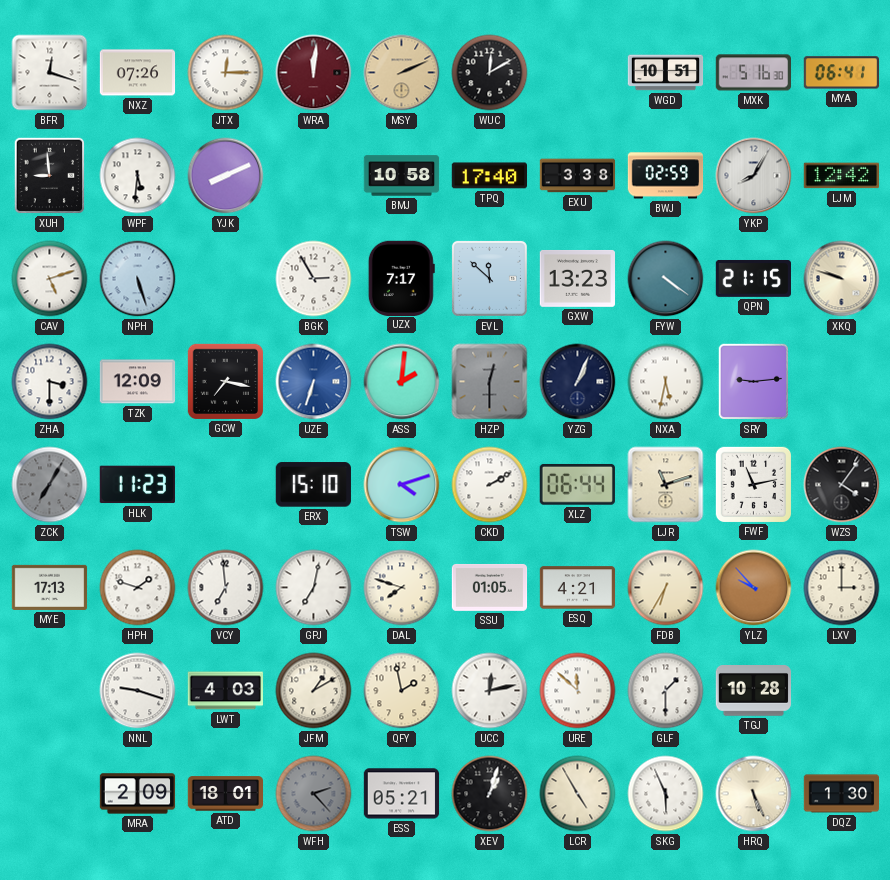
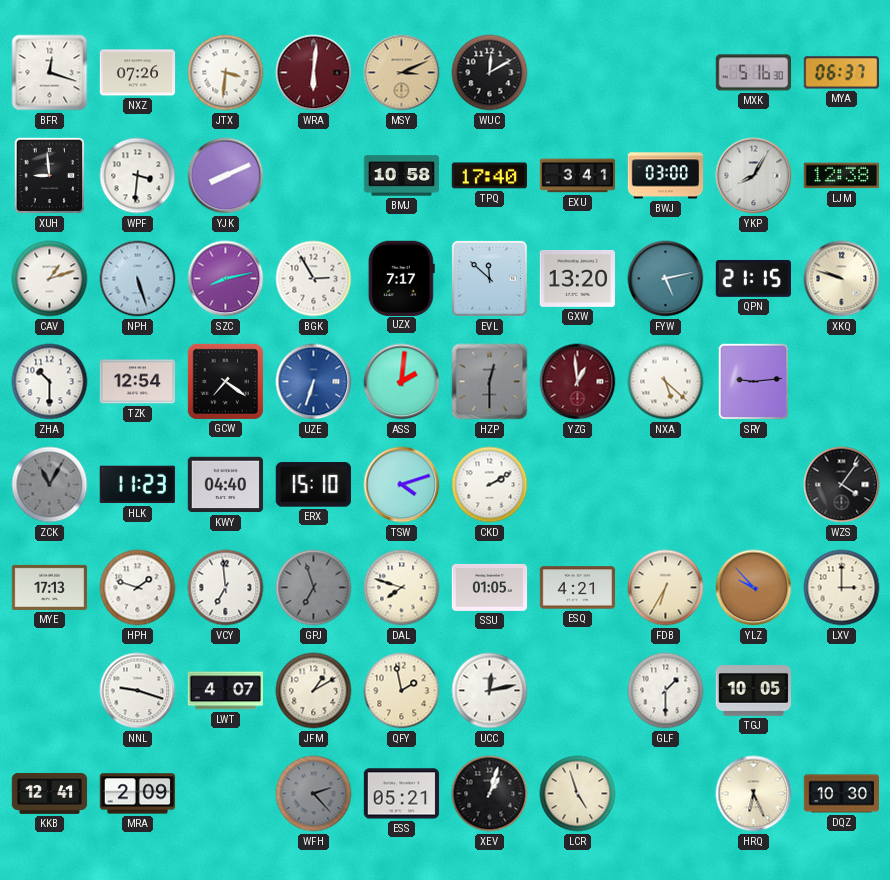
JTX: 12:15 -> 3:31
WRA: 12:01 -> 6:01
MSY: 2:11 -> 3:11
WGD: 10:51 -> none
MYA: 06:41 -> 06:37
WPF: 5:31 -> 3:31
EXU: 3:38 -> 3:41
BWJ: 02:59 -> 03:00
LJM: 12:42 -> 12:38
CAV: 5:12 -> 1:12
SZC: none -> 8:13
GXW: 13:23 -> 13:20
FYW: 4:21 -> 5:13
ZHA: 3:30 -> 10:30
TZK: 12:09 -> 12:54
GCW: 7:17 -> 7:21
YZG: 1:04 -> 12:59
YZG dial: navy -> burgundy
NXA: 5:32 -> 5:22
ZCK: 7:05 -> 11:05
KWY: none -> 04:40
XLZ: 06:44 -> none
LJR: 11:12 -> none
FWF: 11:13 -> none
GPJ: 7:02 -> 6:57
GPJ dial: white -> grey
LWT: 4:03 -> 4:07
URE: 11:52 -> none
TGJ: 10:28 -> 10:05
KKB: none -> 12:41
ATD: 18:01 -> none
LCR: 4:55 -> 4:57
SKG: 5:56 -> none
HRQ: 5:26 -> 6:26
DQZ: 1:30 -> 10:30
